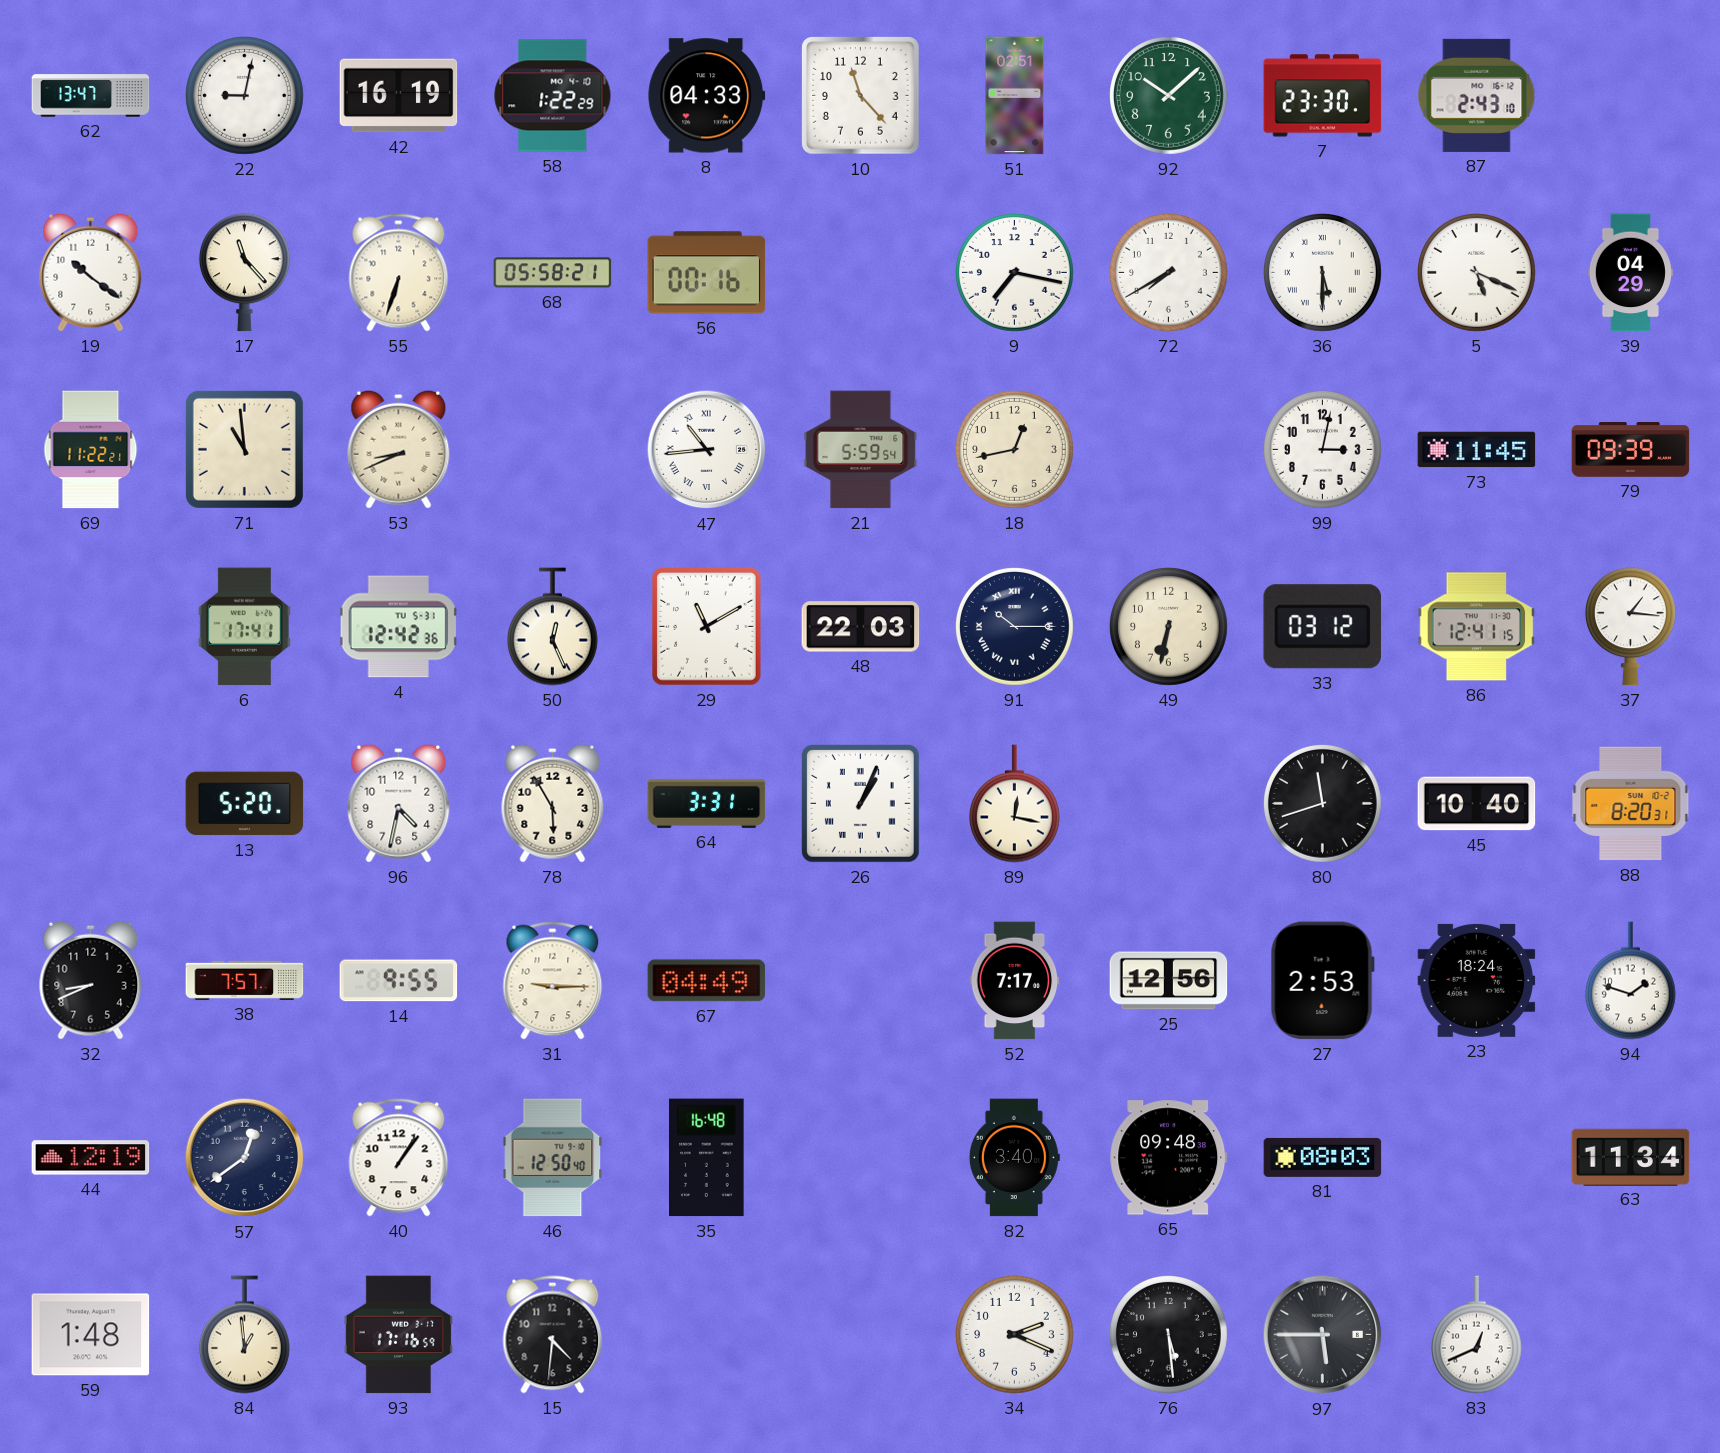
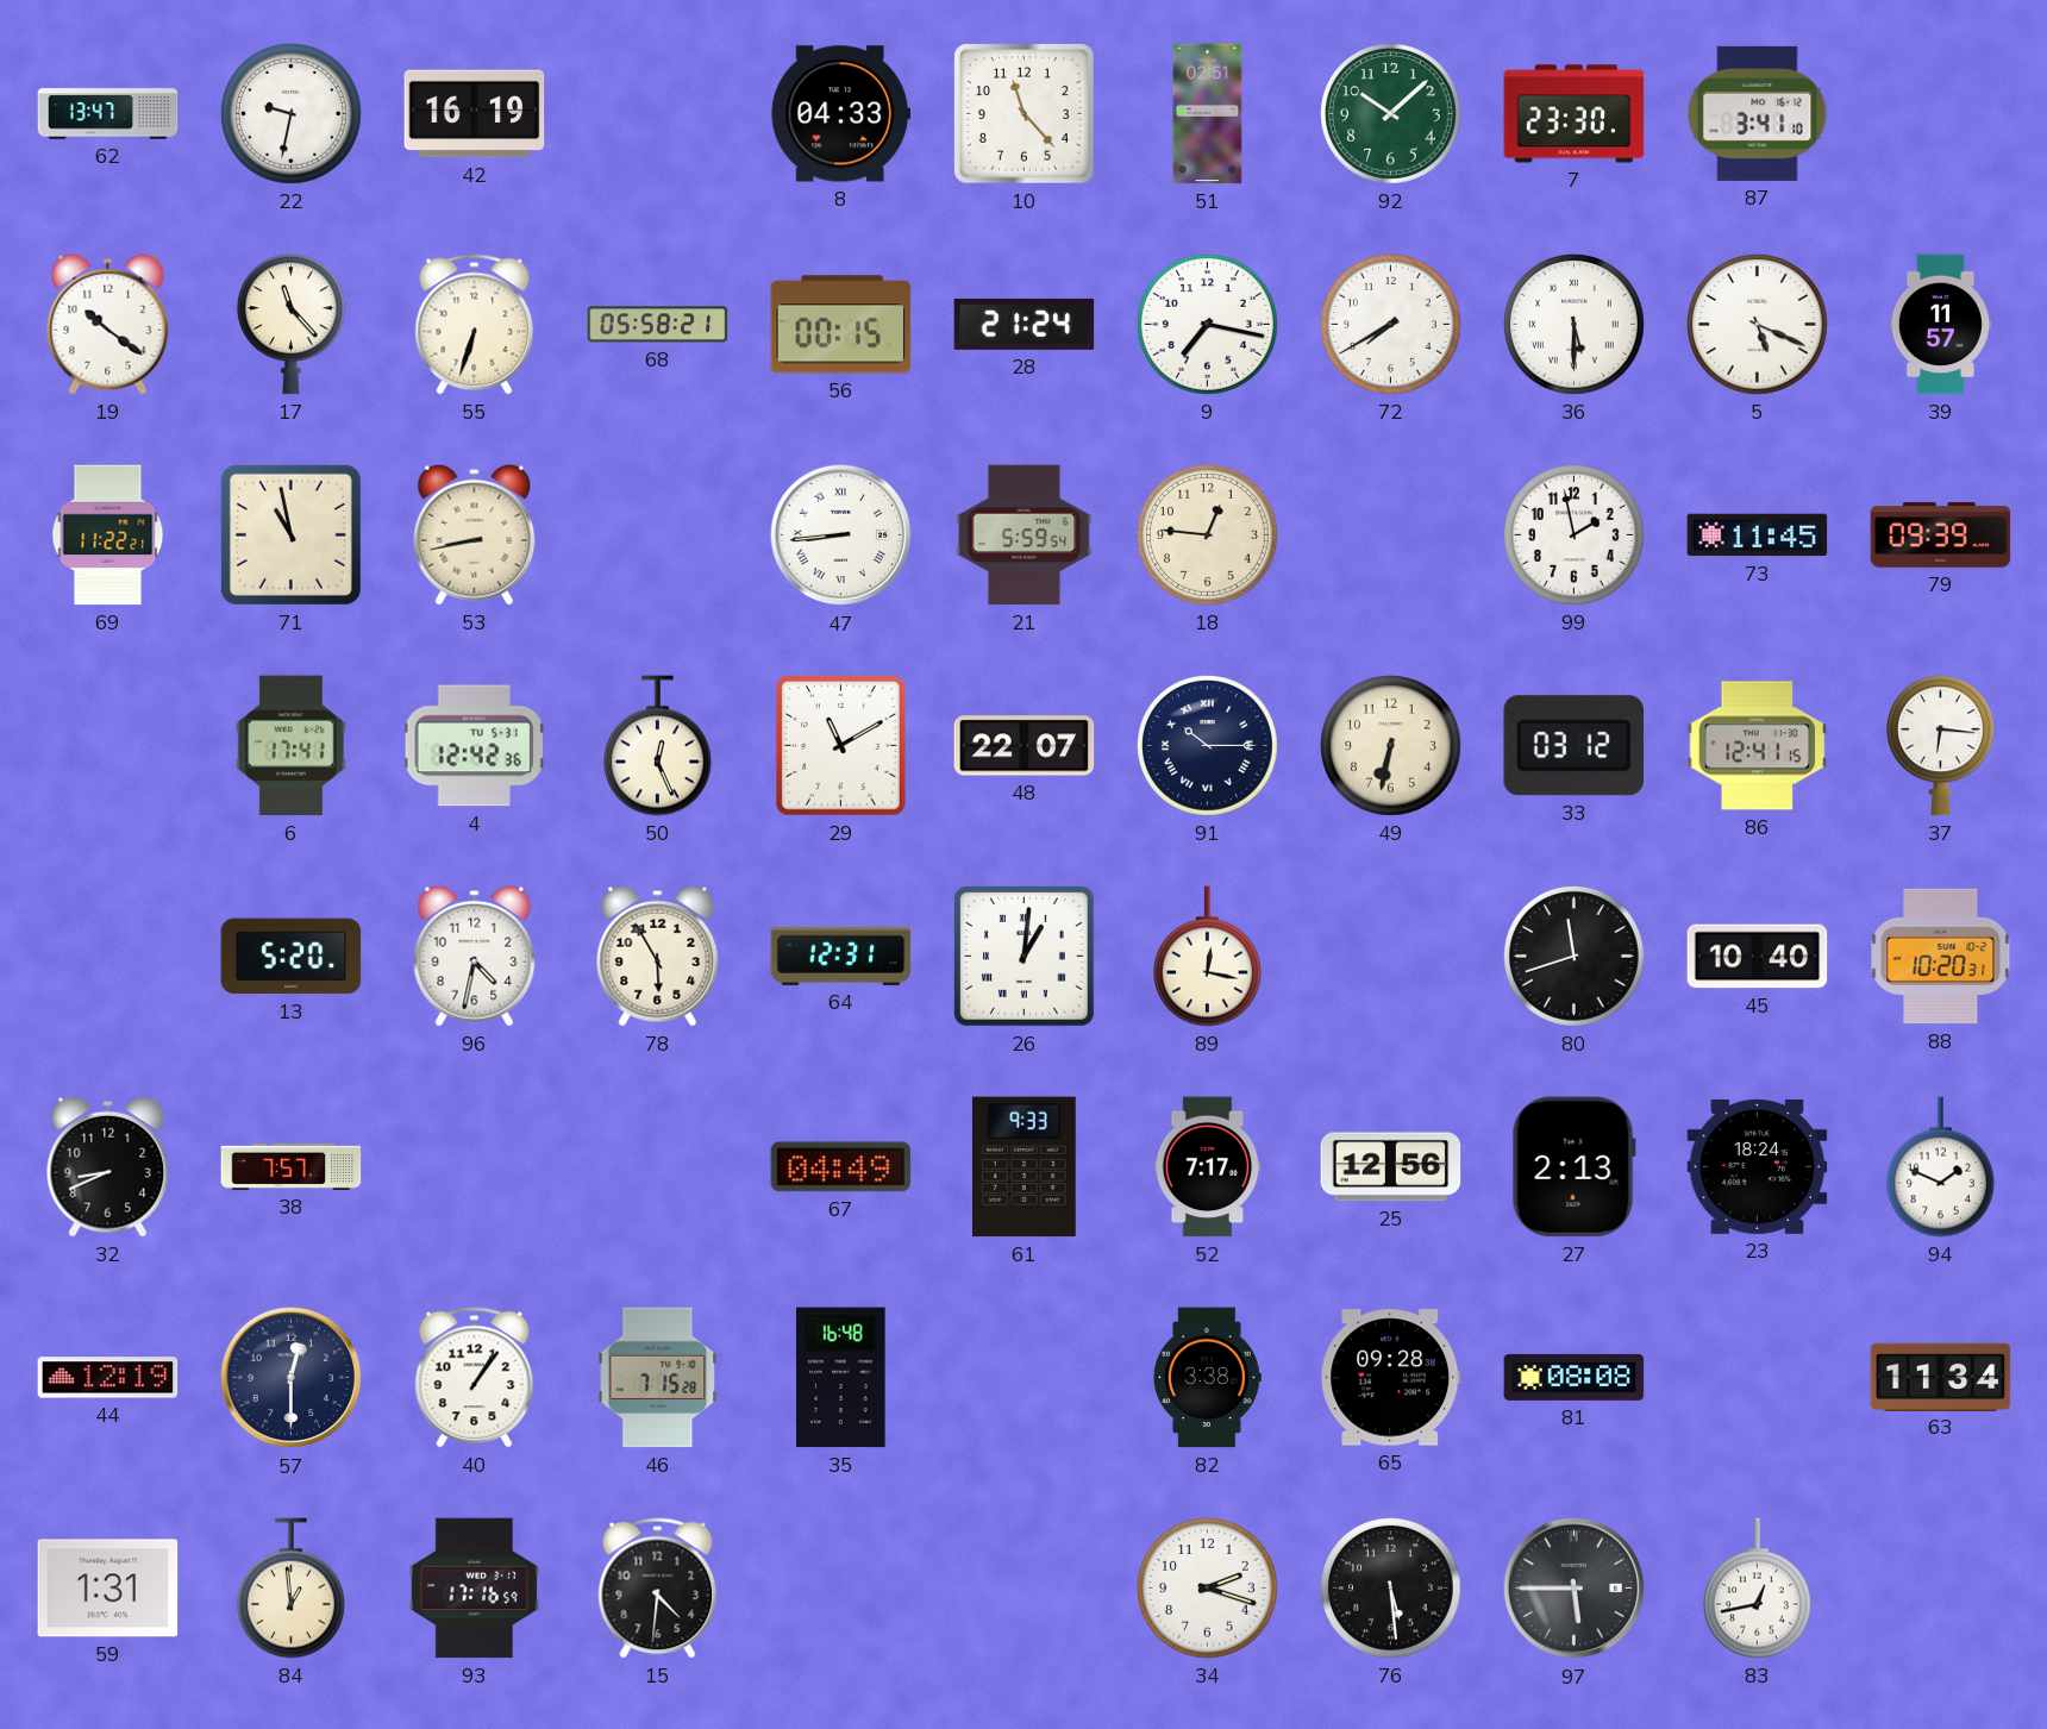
22: 9:02 -> 9:32
58: 1:22 -> none
87: 2:43 -> 3:41
56: 00:16 -> 00:15
28: none -> 21:24
39: 04:29 -> 11:57
71: 10:59 -> 10:58
53: 8:41 -> 8:43
47: 10:44 -> 8:44
18: 12:43 -> 12:46
99: 3:02 -> 1:58
48: 22:03 -> 22:07
37: 1:16 -> 6:16
64: 3:31 -> 12:31
26: 1:04 -> 1:01
88: 8:20 -> 10:20
14: 9:55 -> none
31: 9:15 -> none
61: none -> 9:33
27: 2:53 -> 2:13
94: 1:48 -> 1:49
57: 12:39 -> 12:30
46: 12:50 -> 7:15
82: 3:40 -> 3:38
65: 09:48 -> 09:28
81: 08:03 -> 08:08
59: 1:48 -> 1:31
34: 2:19 -> 2:18
83: 12:41 -> 12:43
